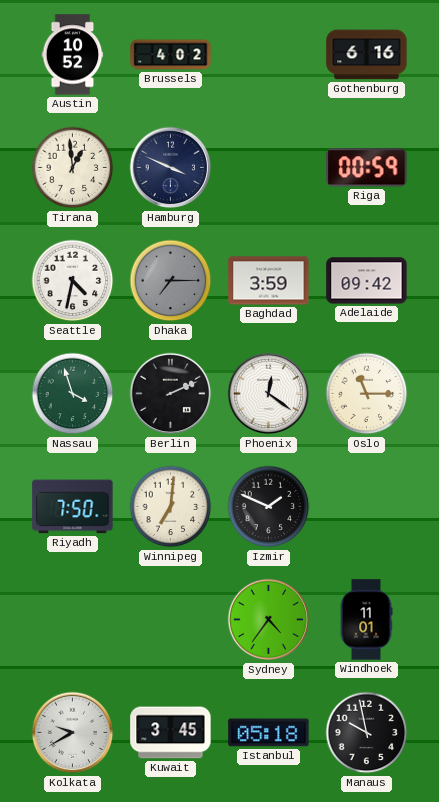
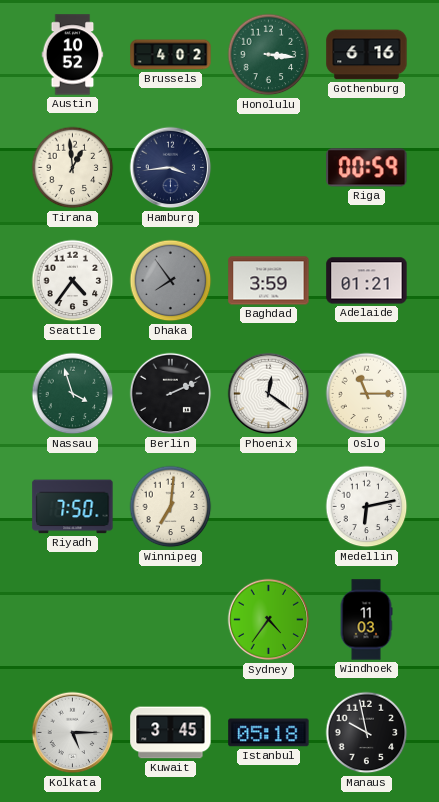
Honolulu: none -> 3:16
Hamburg: 3:49 -> 3:44
Seattle: 4:32 -> 4:36
Dhaka: 7:15 -> 7:54
Adelaide: 09:42 -> 01:21
Izmir: 1:49 -> none
Medellin: none -> 6:13
Windhoek: 11:01 -> 11:03
Kolkata: 9:40 -> 5:15
